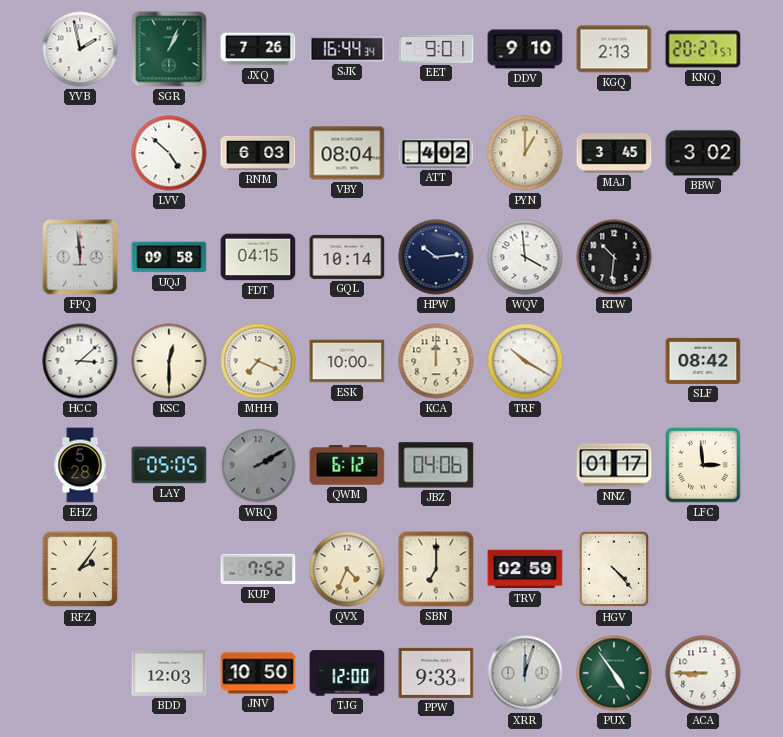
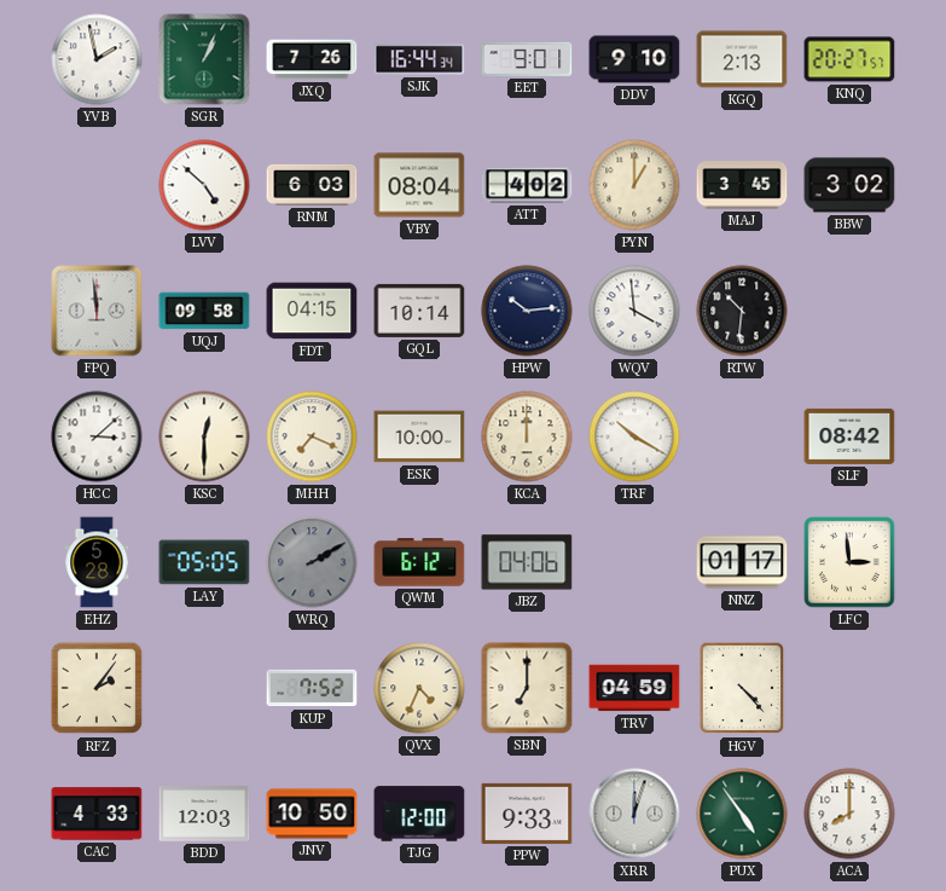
TRV: 02:59 -> 04:59
CAC: none -> 4:33
ACA: 8:45 -> 8:00
